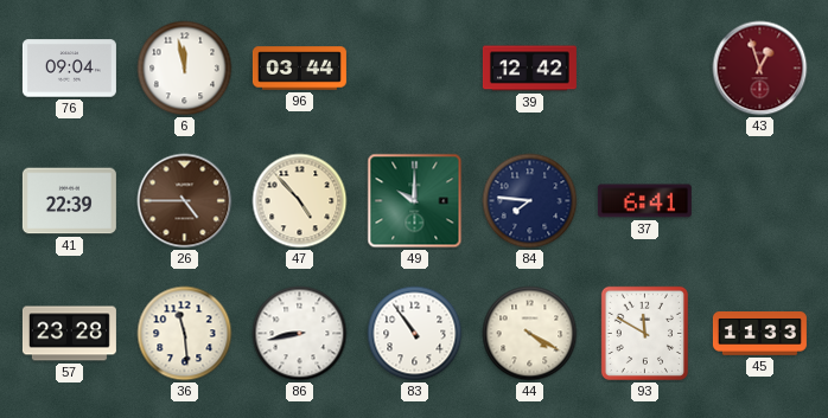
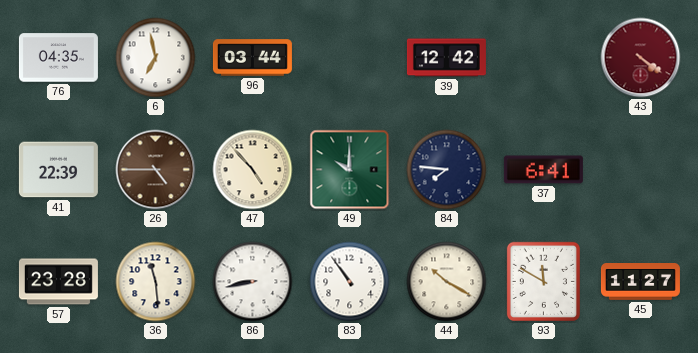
76: 09:04 -> 04:35
6: 11:58 -> 6:58
43: 12:57 -> 4:21
44: 4:20 -> 10:20
45: 11:33 -> 11:27
